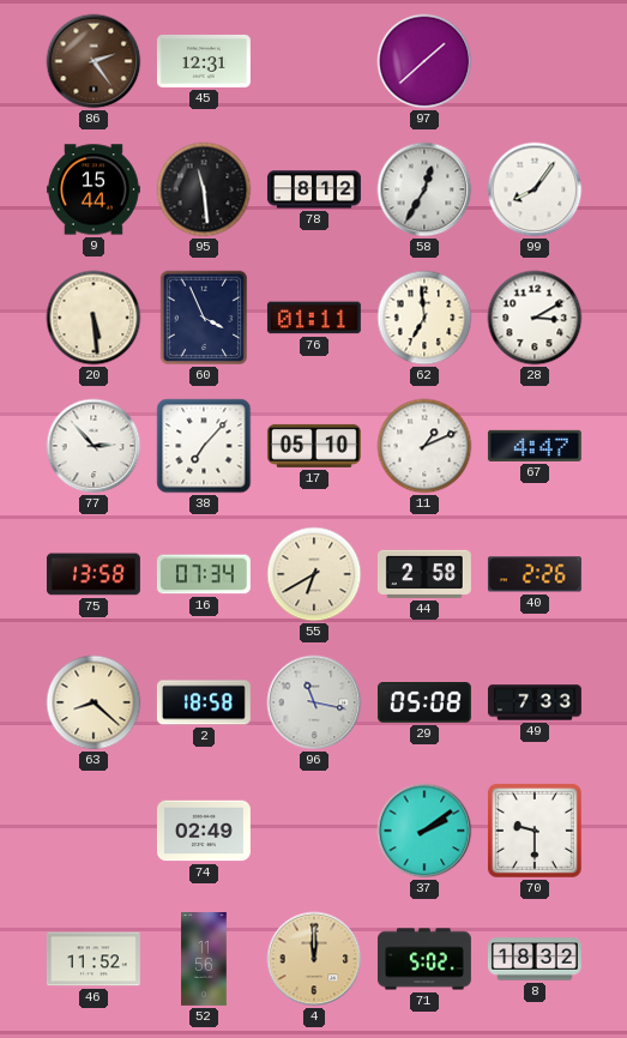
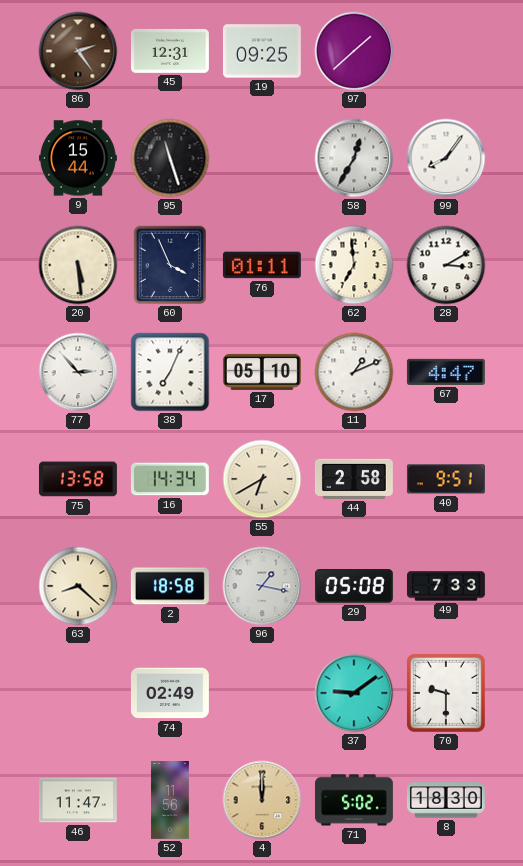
19: none -> 09:25
95: 11:29 -> 11:27
78: 8:12 -> none
38: 7:07 -> 7:04
16: 07:34 -> 14:34
40: 2:26 -> 9:51
96: 11:17 -> 1:17
37: 2:09 -> 9:09
46: 11:52 -> 11:47
8: 18:32 -> 18:30
